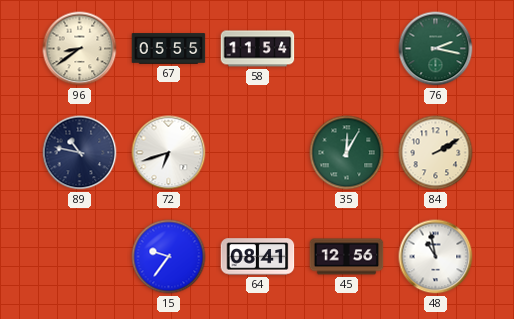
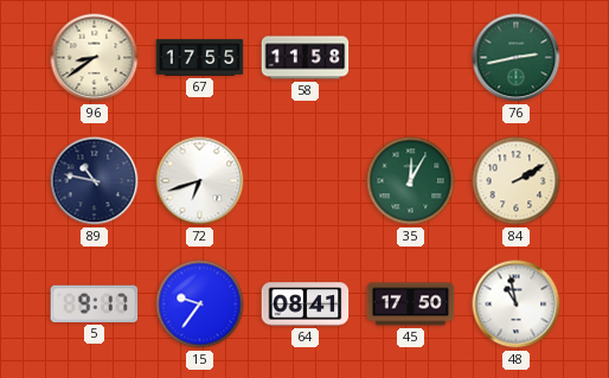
67: 05:55 -> 17:55
58: 11:54 -> 11:58
76: 2:17 -> 2:43
5: none -> 9:17
45: 12:56 -> 17:50
